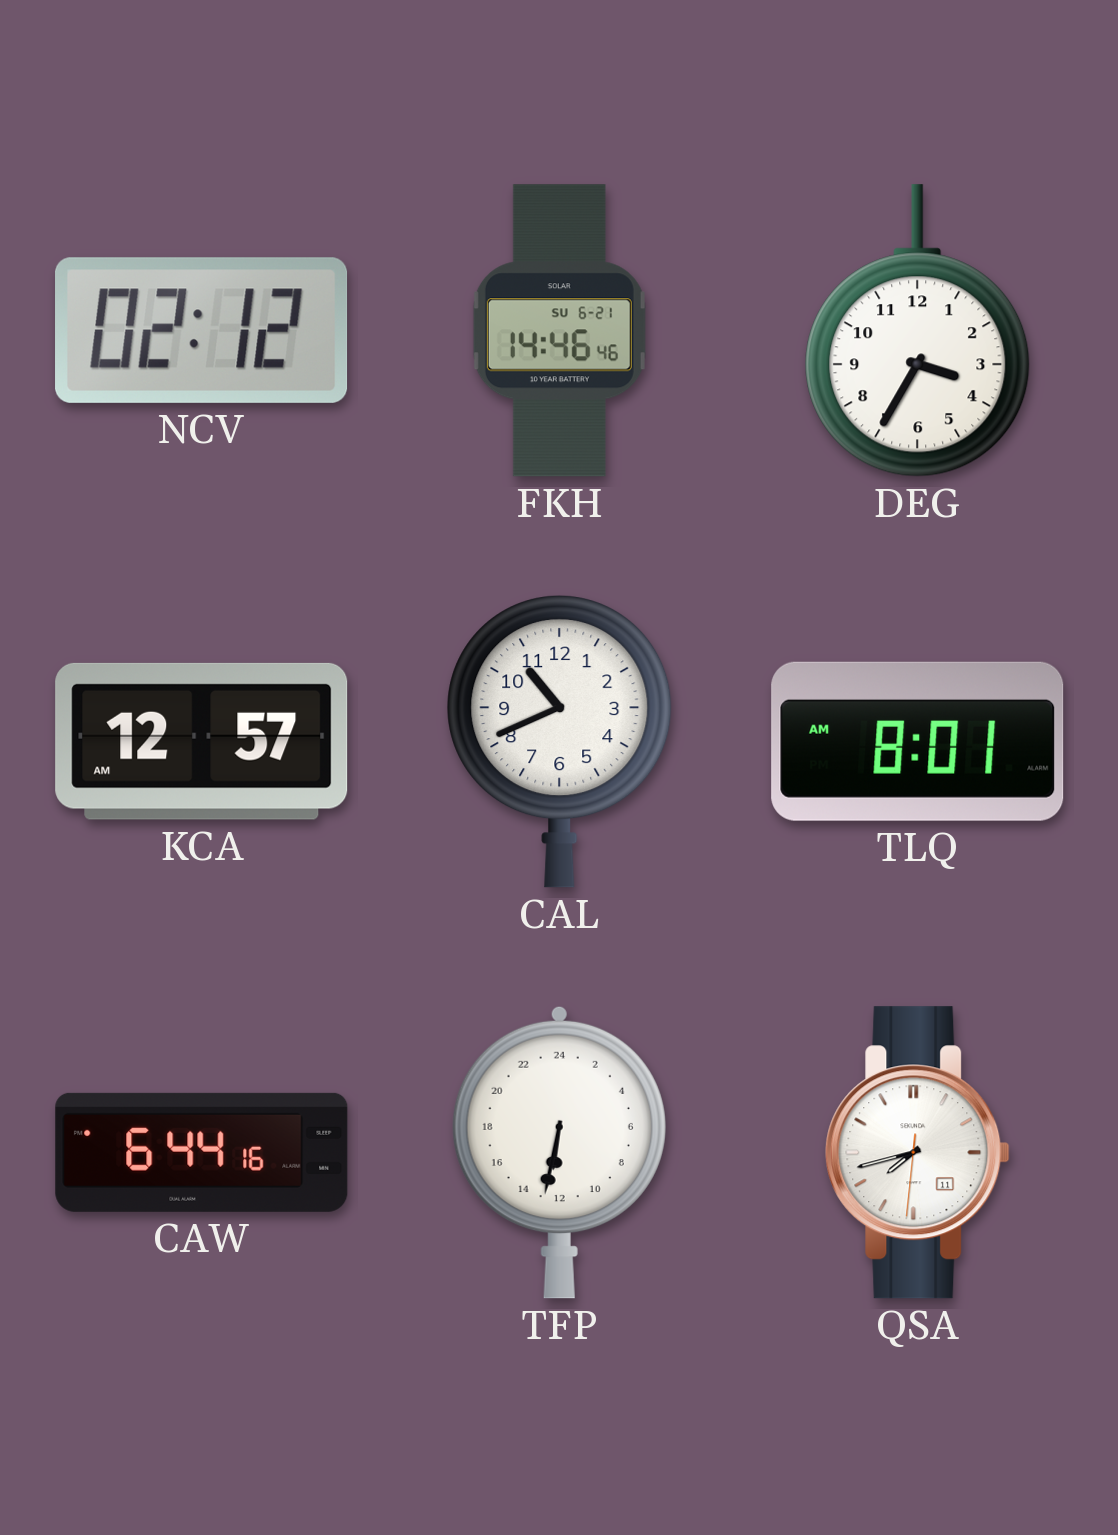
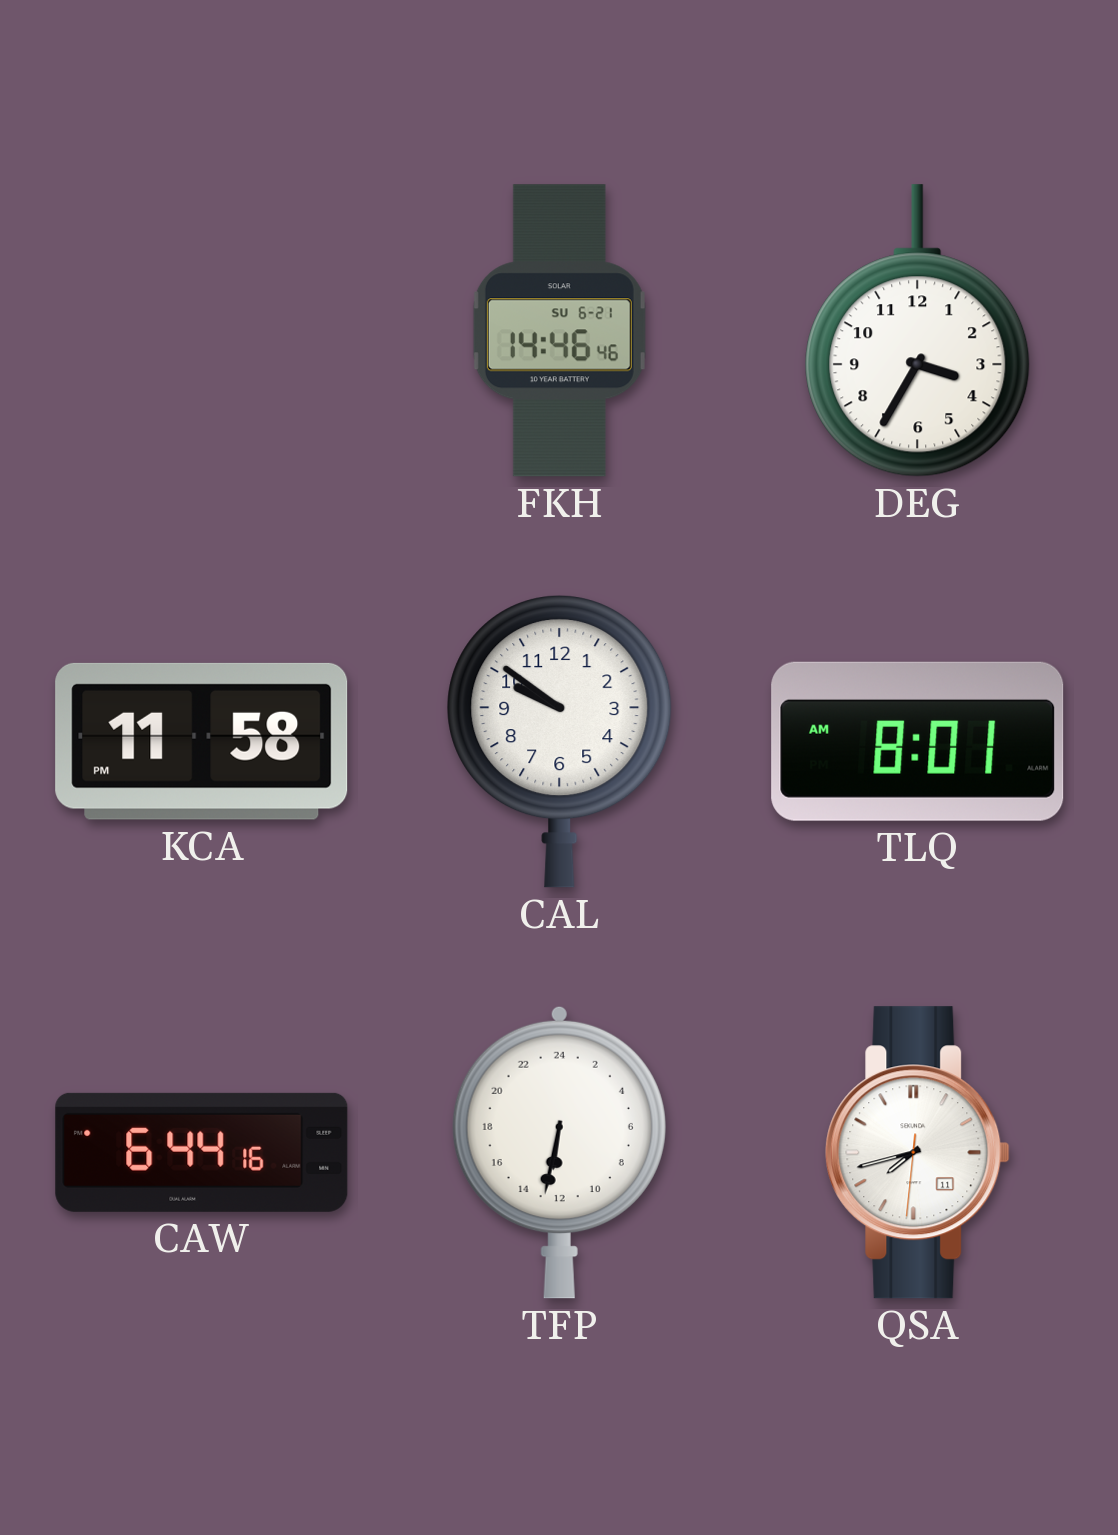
NCV: 02:12 -> none
KCA: 12:57 -> 11:58
CAL: 10:41 -> 9:51
